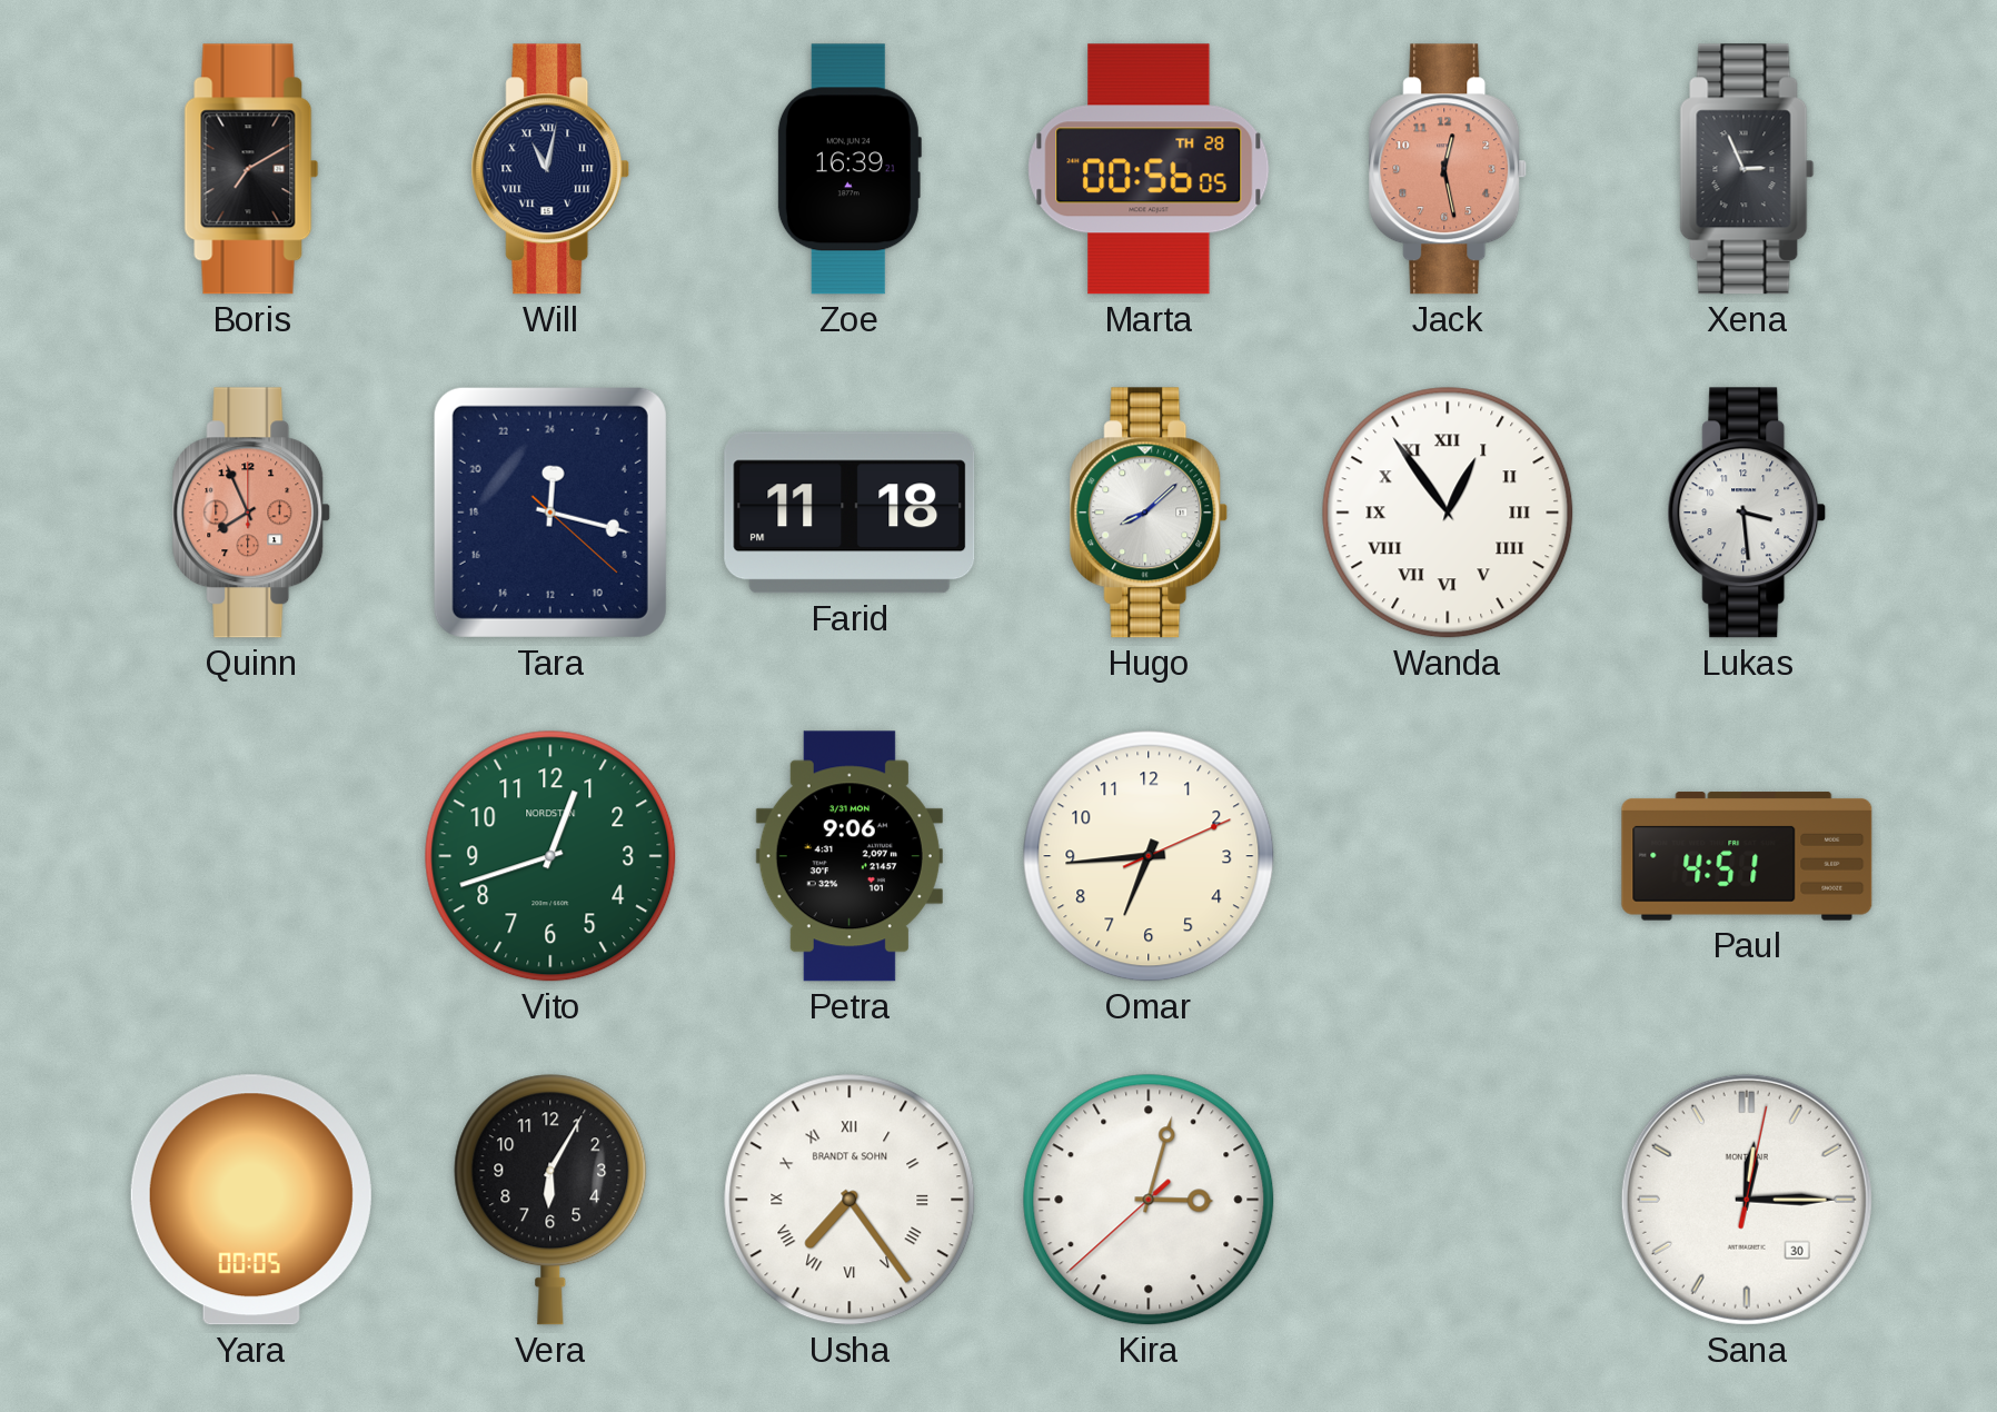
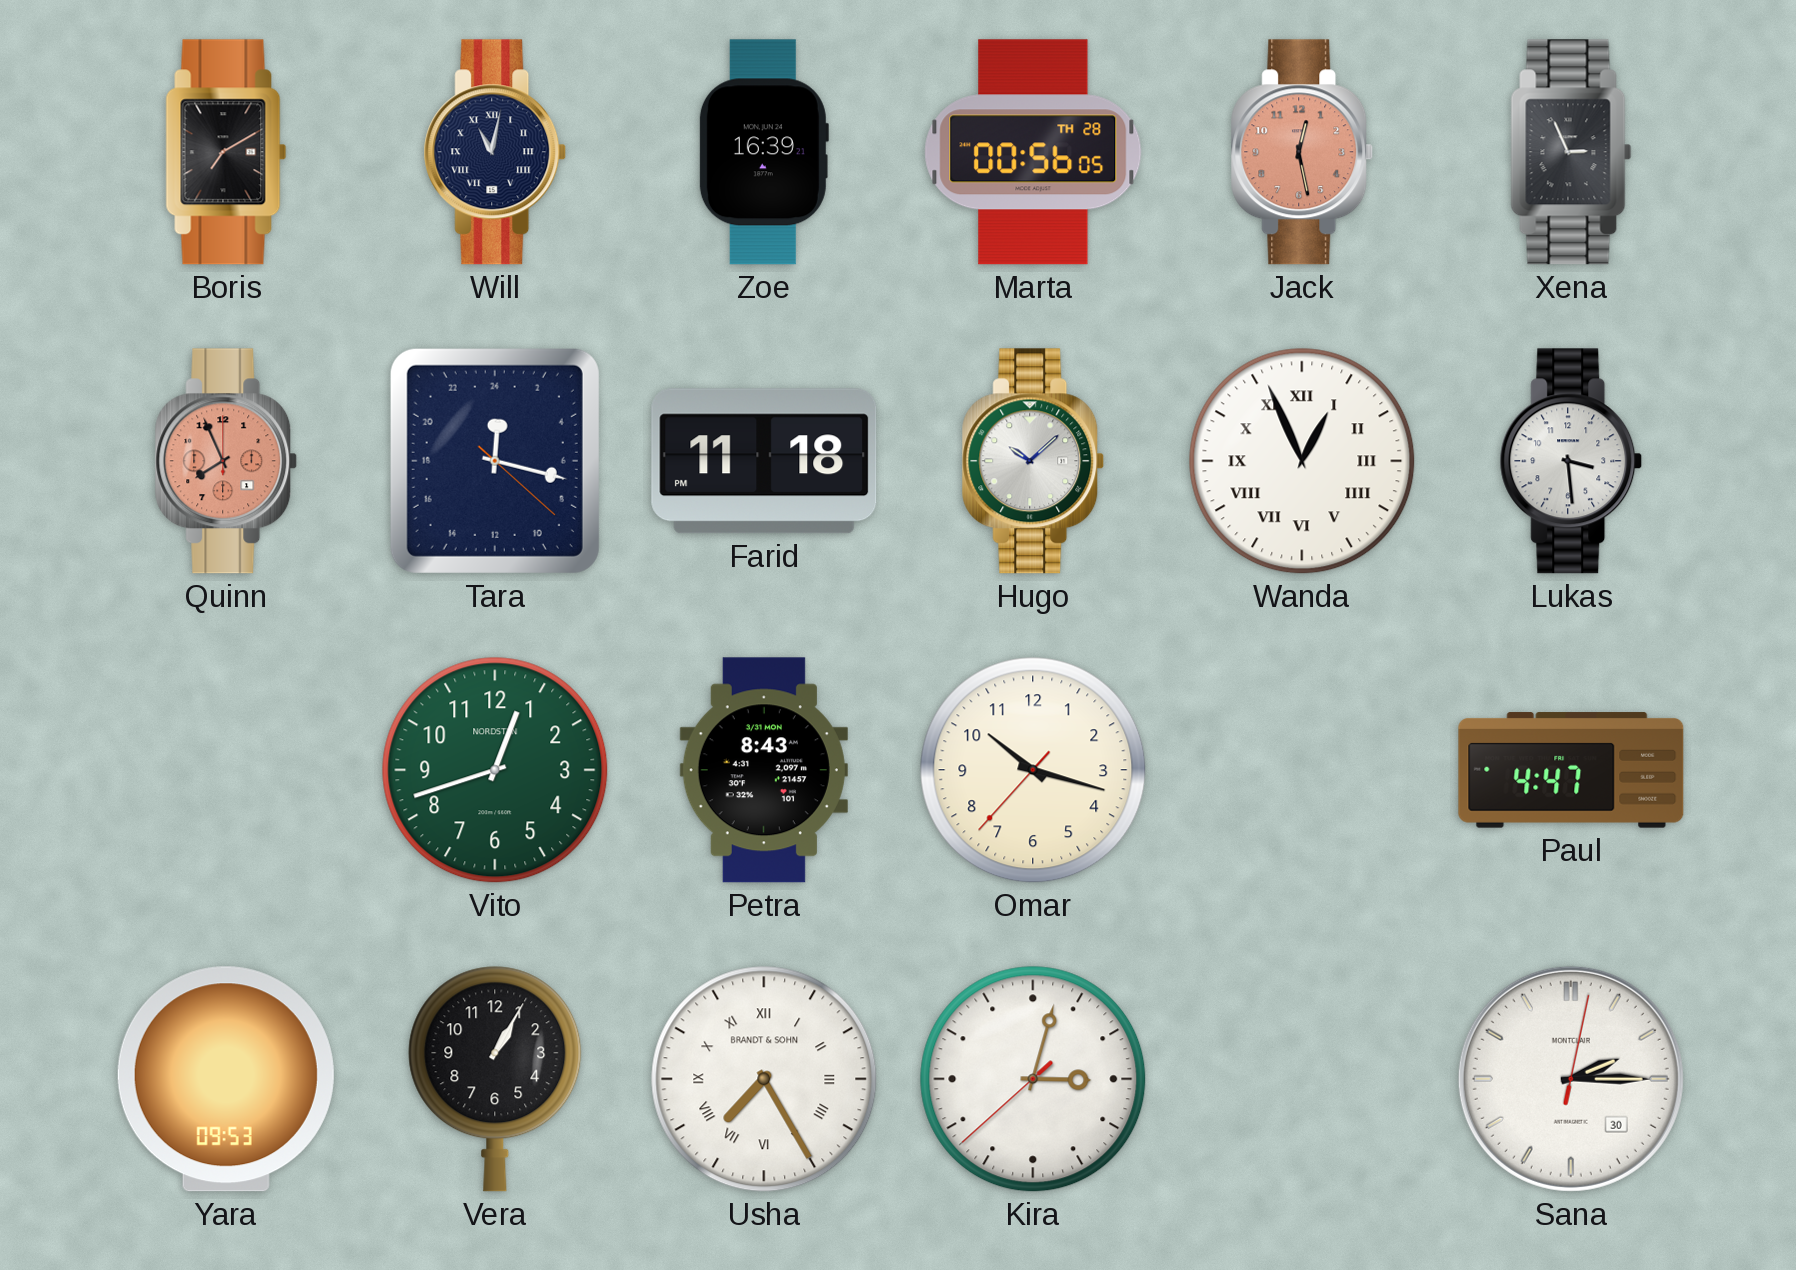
Hugo: 8:08 -> 10:08
Wanda: 12:54 -> 12:56
Petra: 9:06 -> 8:43
Omar: 6:44 -> 10:17
Paul: 4:51 -> 4:47
Yara: 00:05 -> 09:53
Vera: 6:05 -> 1:05
Usha: 7:24 -> 7:25
Sana: 12:15 -> 2:15
